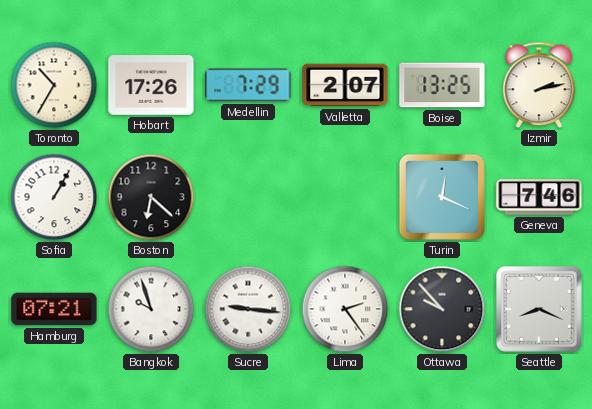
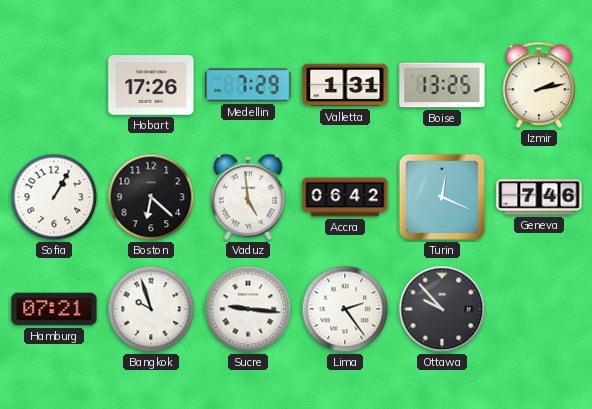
Toronto: 10:35 -> none
Valletta: 2:07 -> 1:31
Vaduz: none -> 4:59
Accra: none -> 06:42
Seattle: 8:19 -> none
